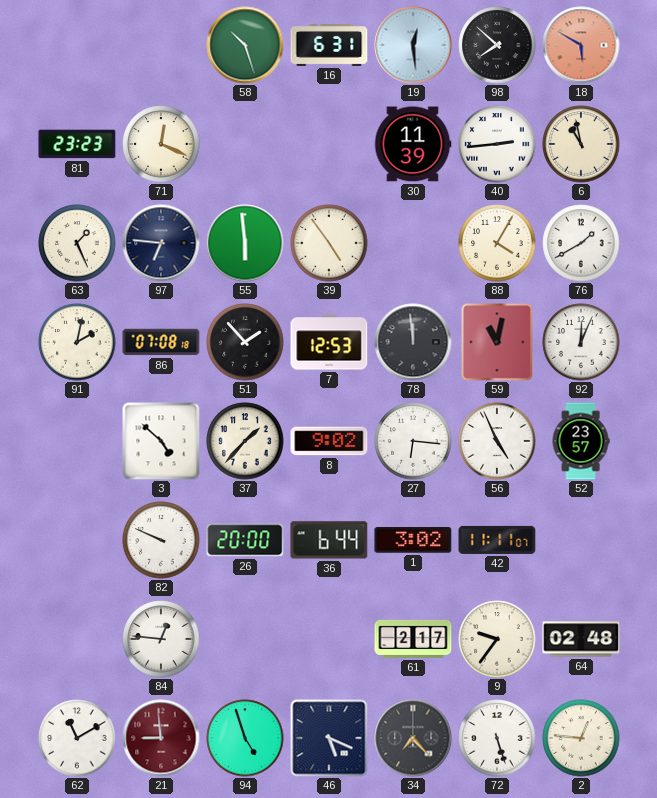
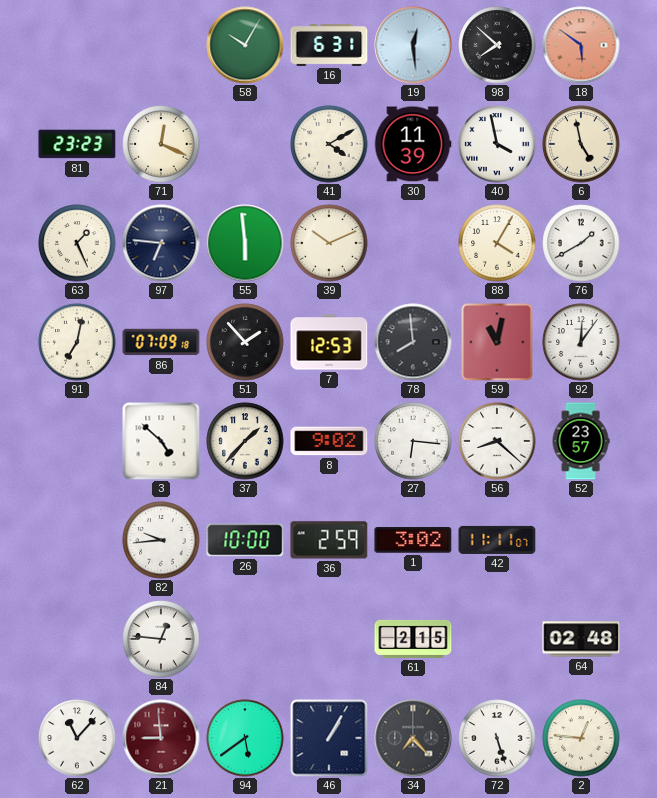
58: 10:27 -> 10:05
18: 5:50 -> 5:51
41: none -> 4:10
40: 2:44 -> 3:58
6: 10:58 -> 4:58
39: 4:54 -> 10:11
91: 2:02 -> 7:02
86: 07:08 -> 07:09
78: 11:59 -> 7:59
92: 12:04 -> 12:06
56: 4:56 -> 8:22
82: 9:49 -> 9:44
26: 20:00 -> 10:00
36: 6:44 -> 2:59
61: 2:17 -> 2:15
9: 9:36 -> none
62: 11:10 -> 11:07
94: 4:57 -> 5:39
46: 5:19 -> 1:05
